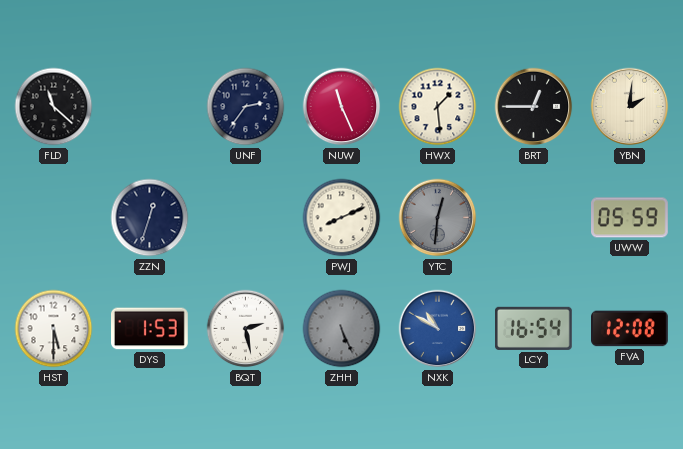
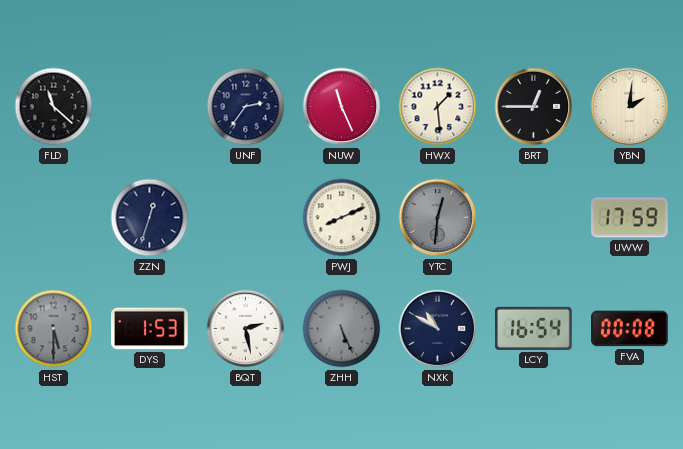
UWW: 05:59 -> 17:59
HST dial: white -> grey
NXK dial: blue -> navy
FVA: 12:08 -> 00:08
